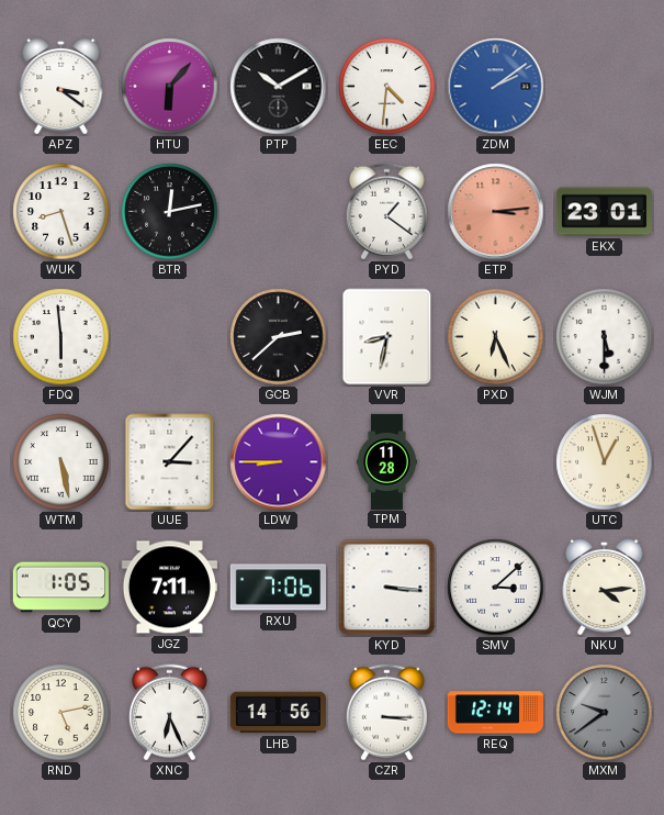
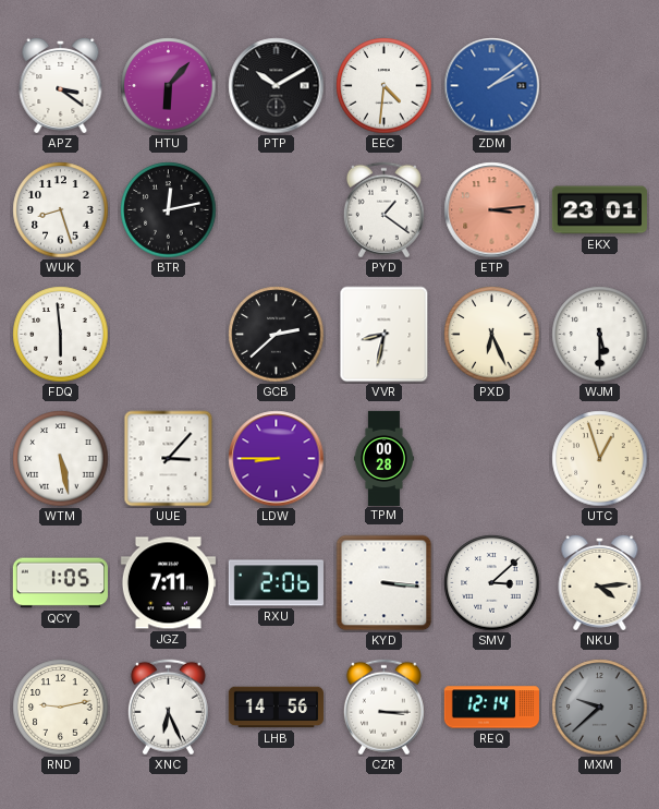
TPM: 11:28 -> 00:28
RXU: 7:06 -> 2:06
RND: 5:13 -> 9:13
MXM: 9:39 -> 9:38
